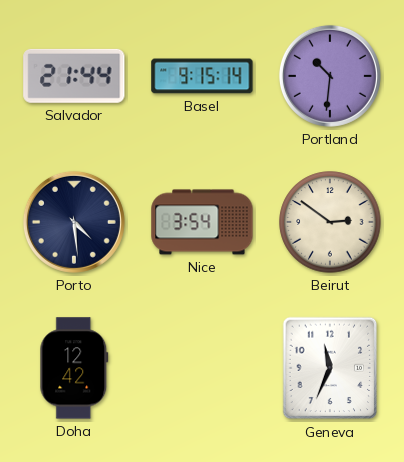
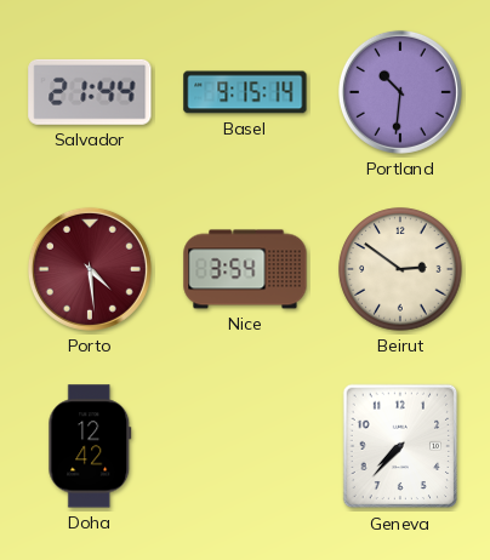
Porto dial: navy -> burgundy
Geneva: 11:34 -> 7:37
